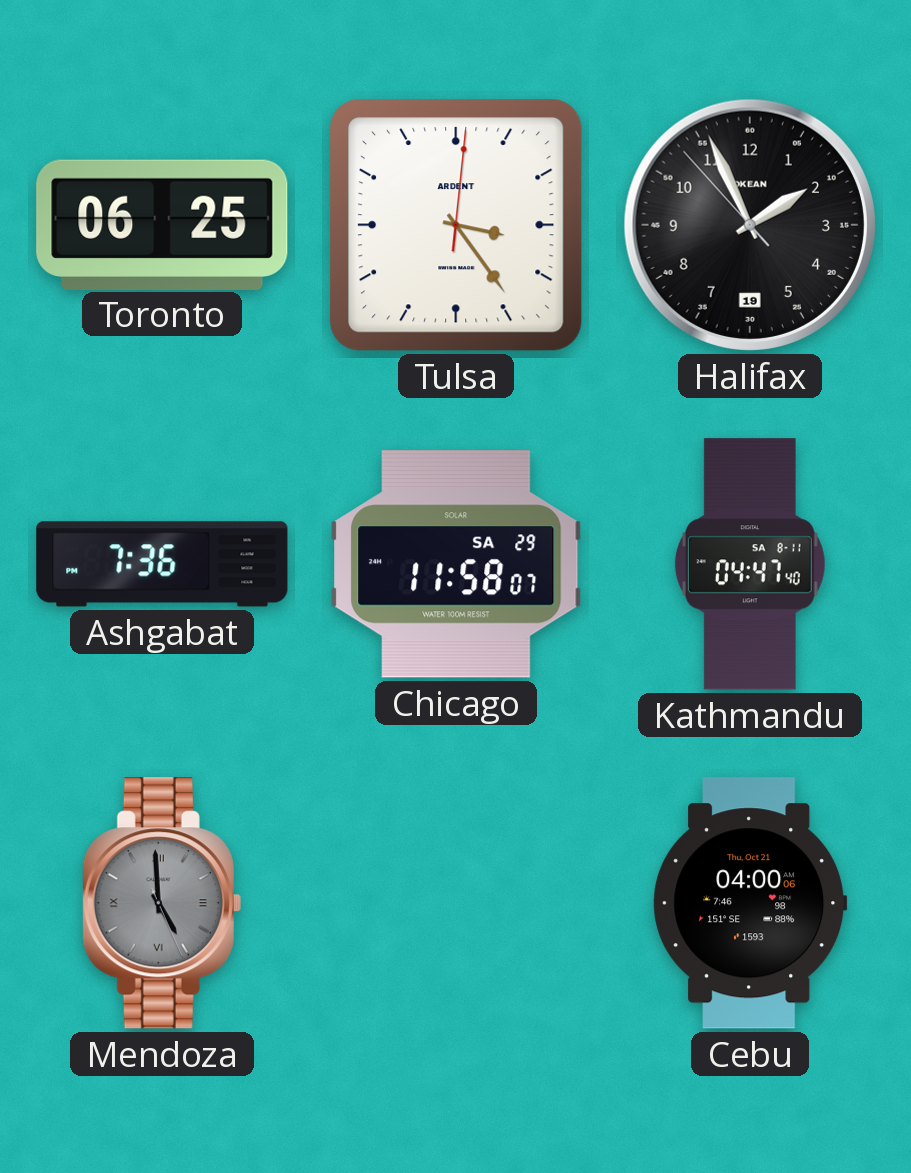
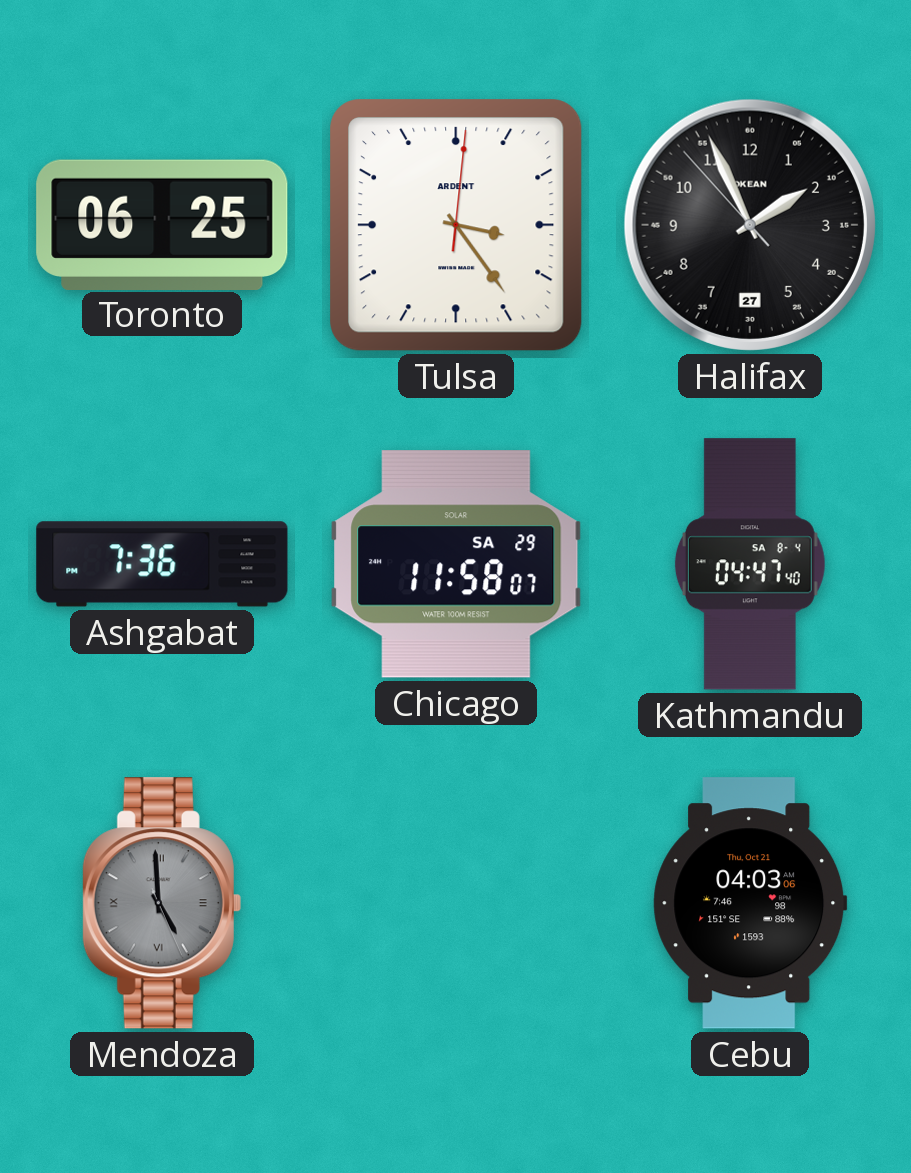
Halifax date: 19 -> 27
Kathmandu date: SA 8-11 -> SA 8-4
Cebu: 04:00 -> 04:03
